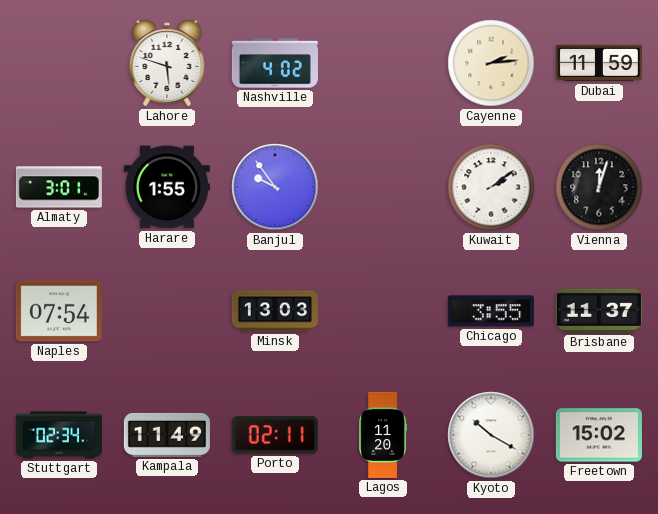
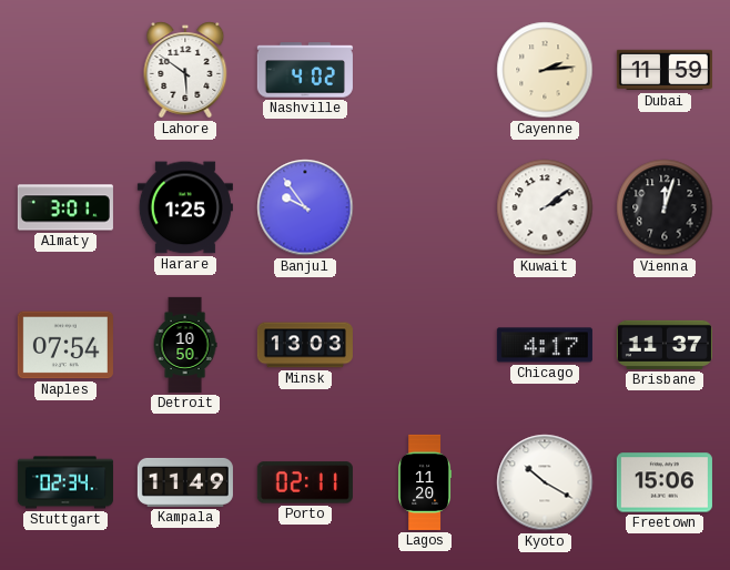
Lahore: 5:48 -> 5:51
Harare: 1:55 -> 1:25
Detroit: none -> 10:50
Chicago: 3:55 -> 4:17
Freetown: 15:02 -> 15:06
